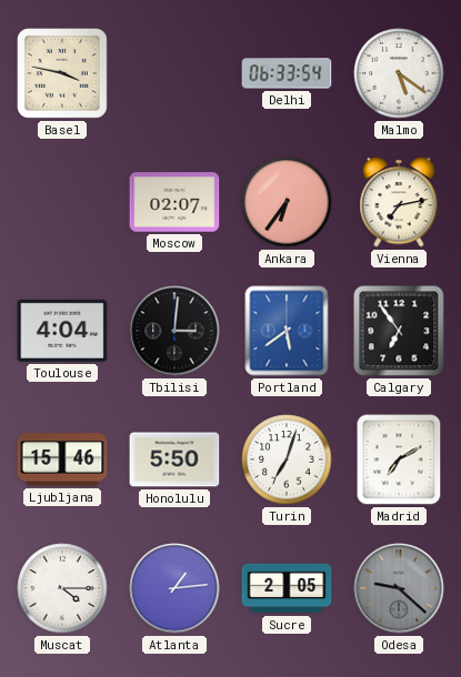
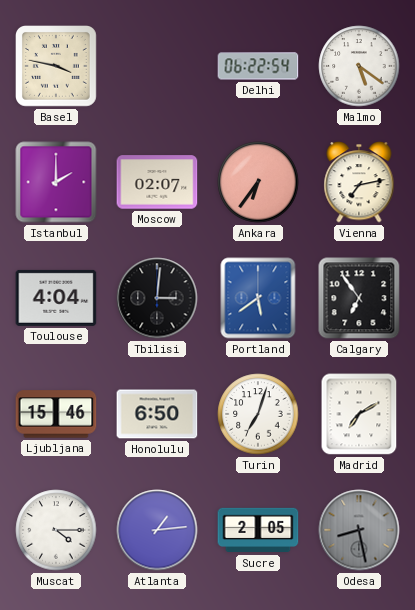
Delhi: 06:33 -> 06:22
Istanbul: none -> 2:00
Honolulu: 5:50 -> 6:50
Odesa: 9:22 -> 8:28
